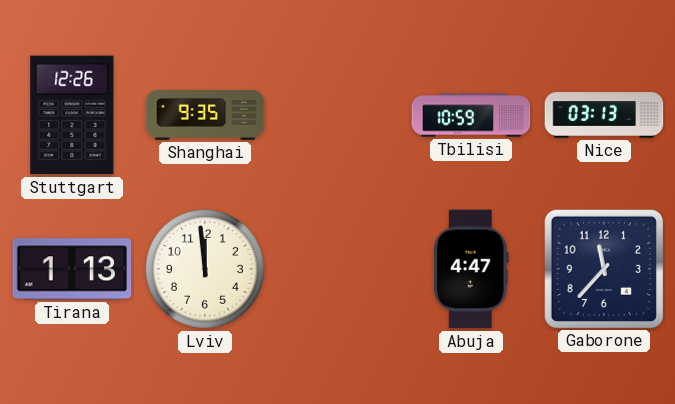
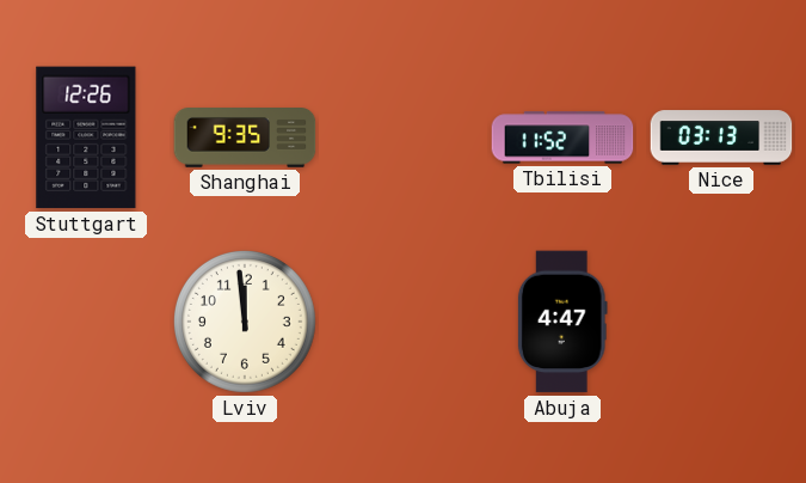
Tbilisi: 10:59 -> 11:52
Tirana: 1:13 -> none
Gaborone: 11:37 -> none
